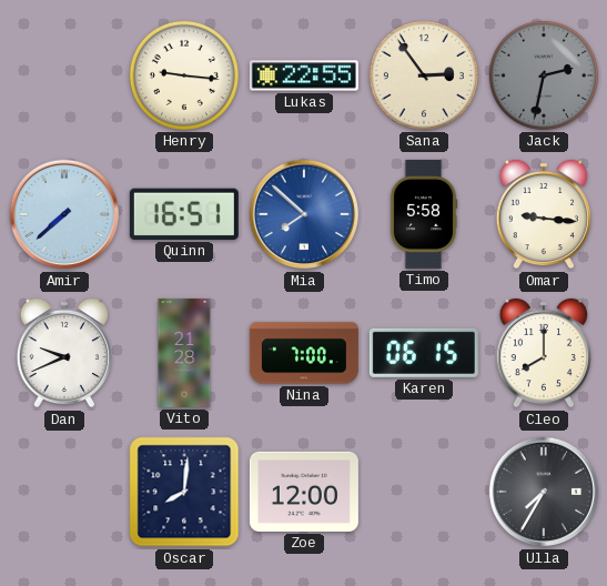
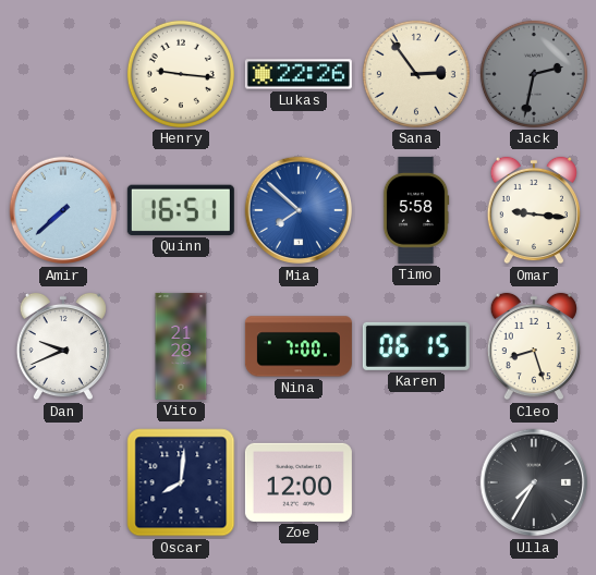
Lukas: 22:55 -> 22:26
Cleo: 8:00 -> 8:27
